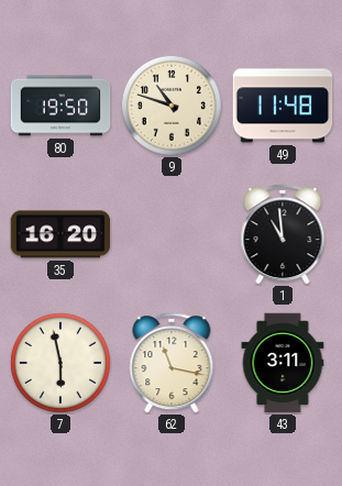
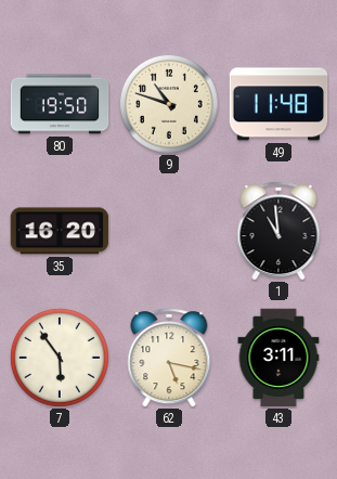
7: 5:58 -> 5:54
62: 11:17 -> 5:17
